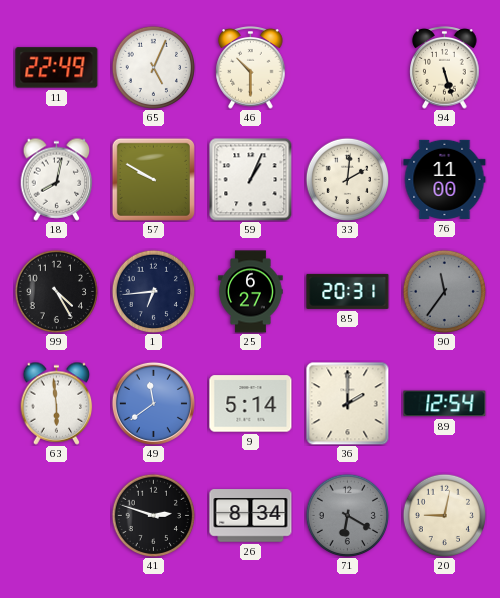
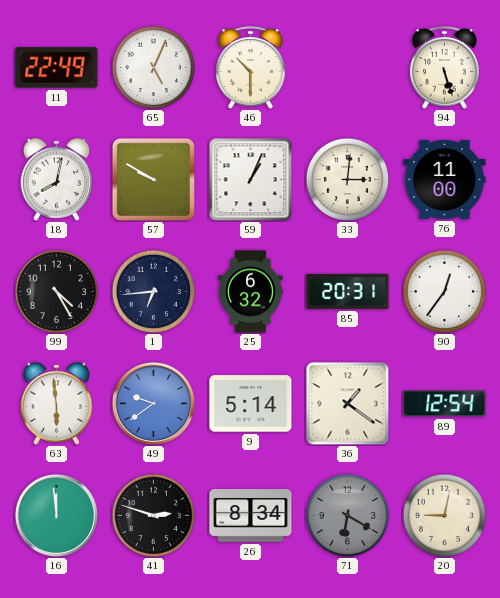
33: 2:01 -> 3:01
25: 6:27 -> 6:32
90: 11:36 -> 12:36
90 dial: grey -> white
49: 11:39 -> 9:39
36: 2:00 -> 1:21
16: none -> 11:59
